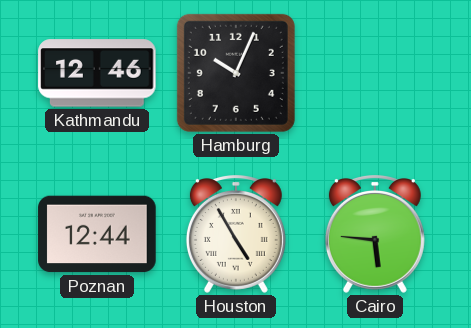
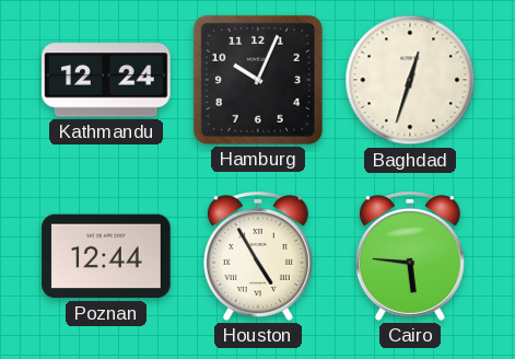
Kathmandu: 12:46 -> 12:24
Baghdad: none -> 12:33
